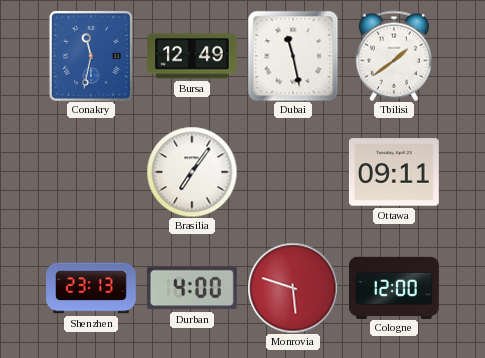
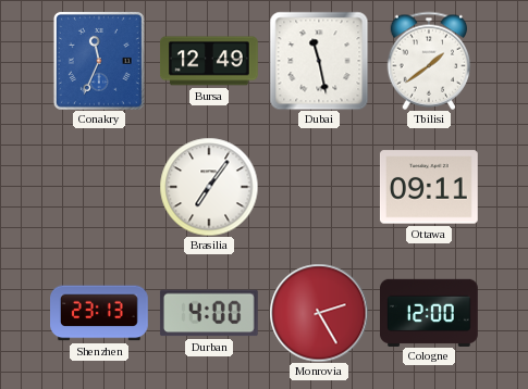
Conakry: 11:32 -> 11:34
Monrovia: 5:48 -> 2:25
